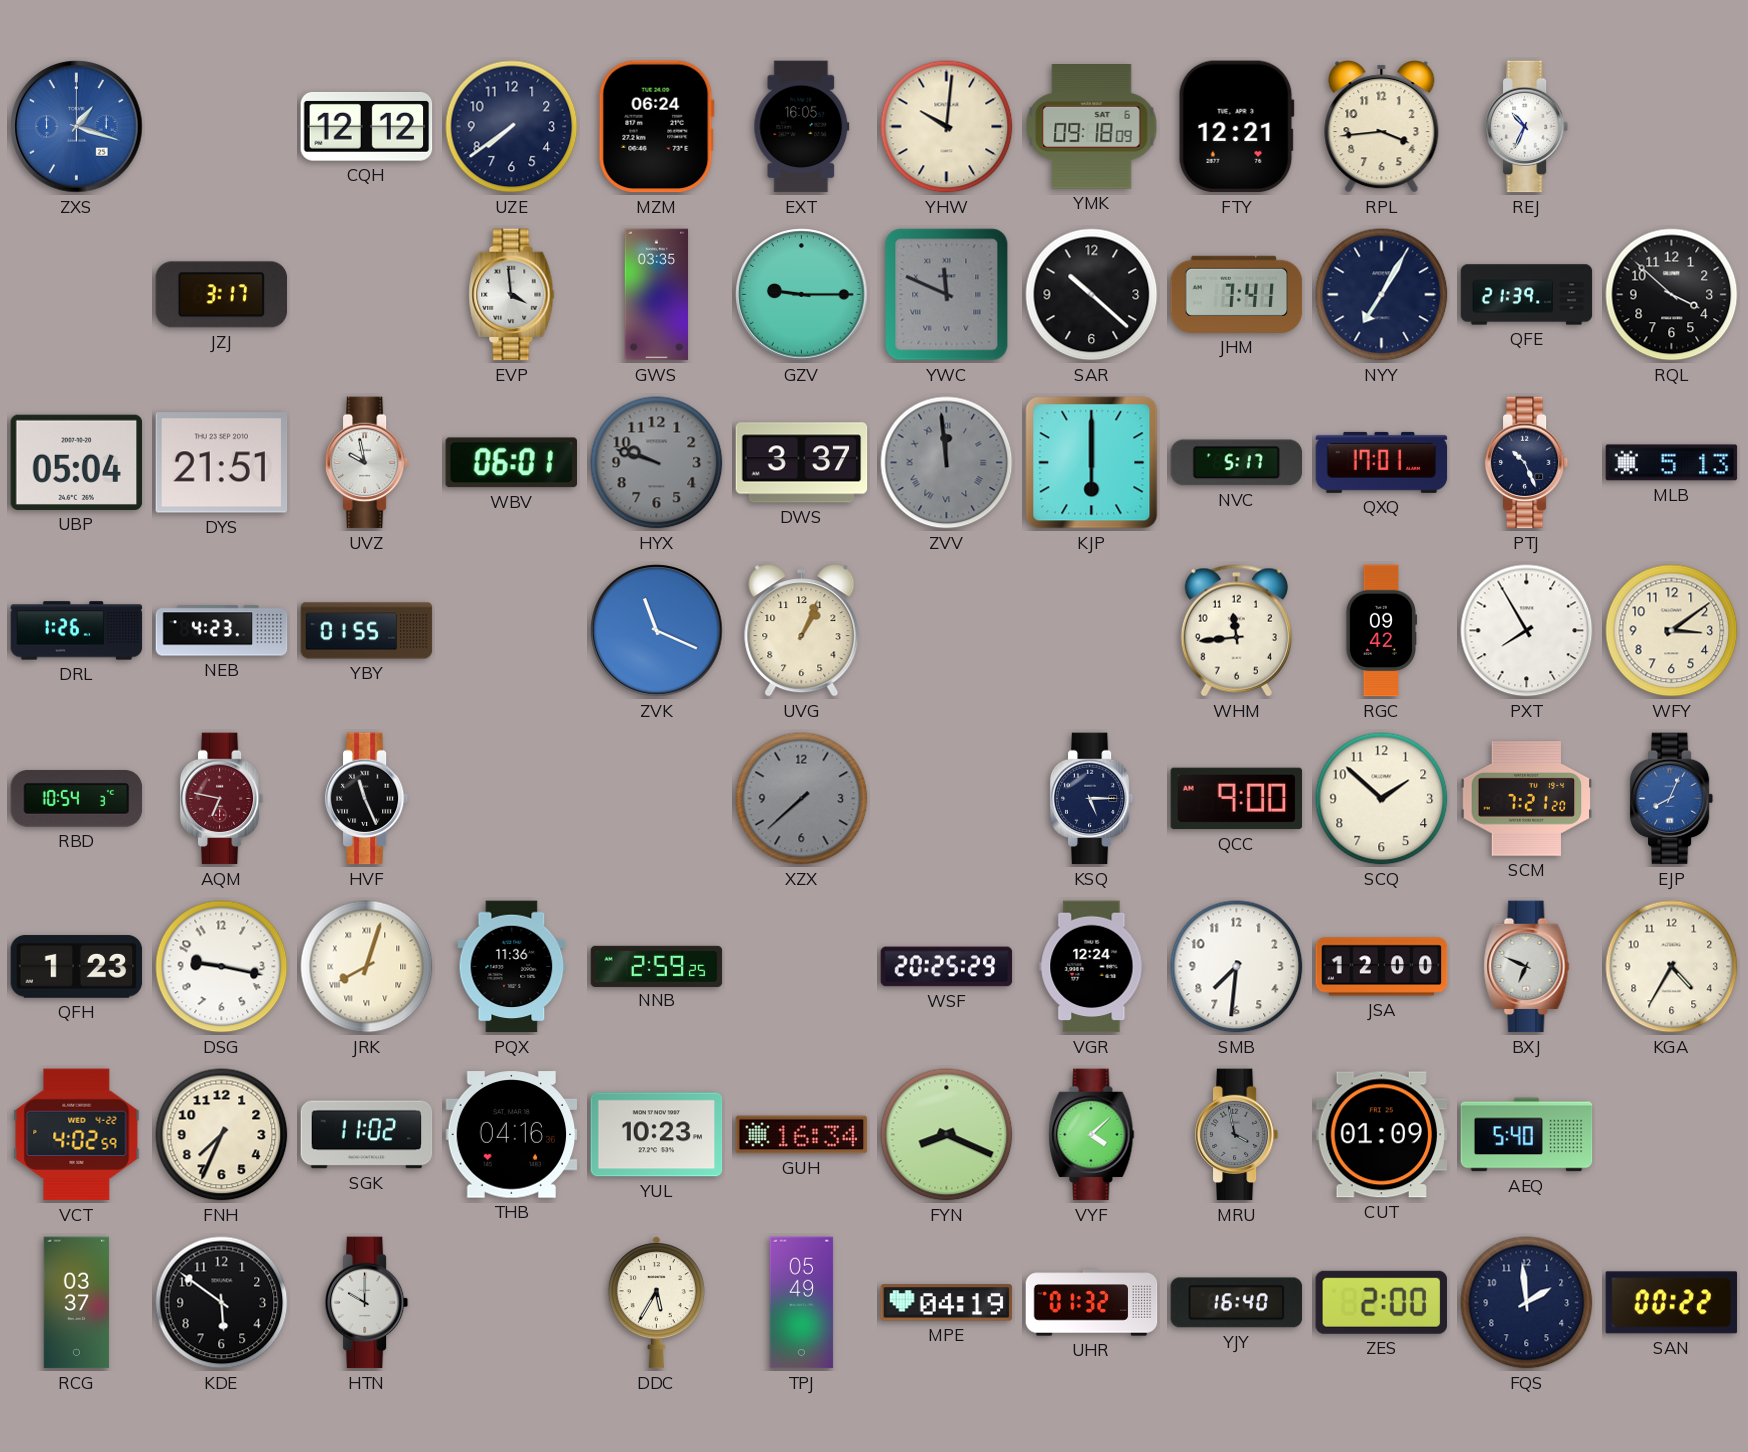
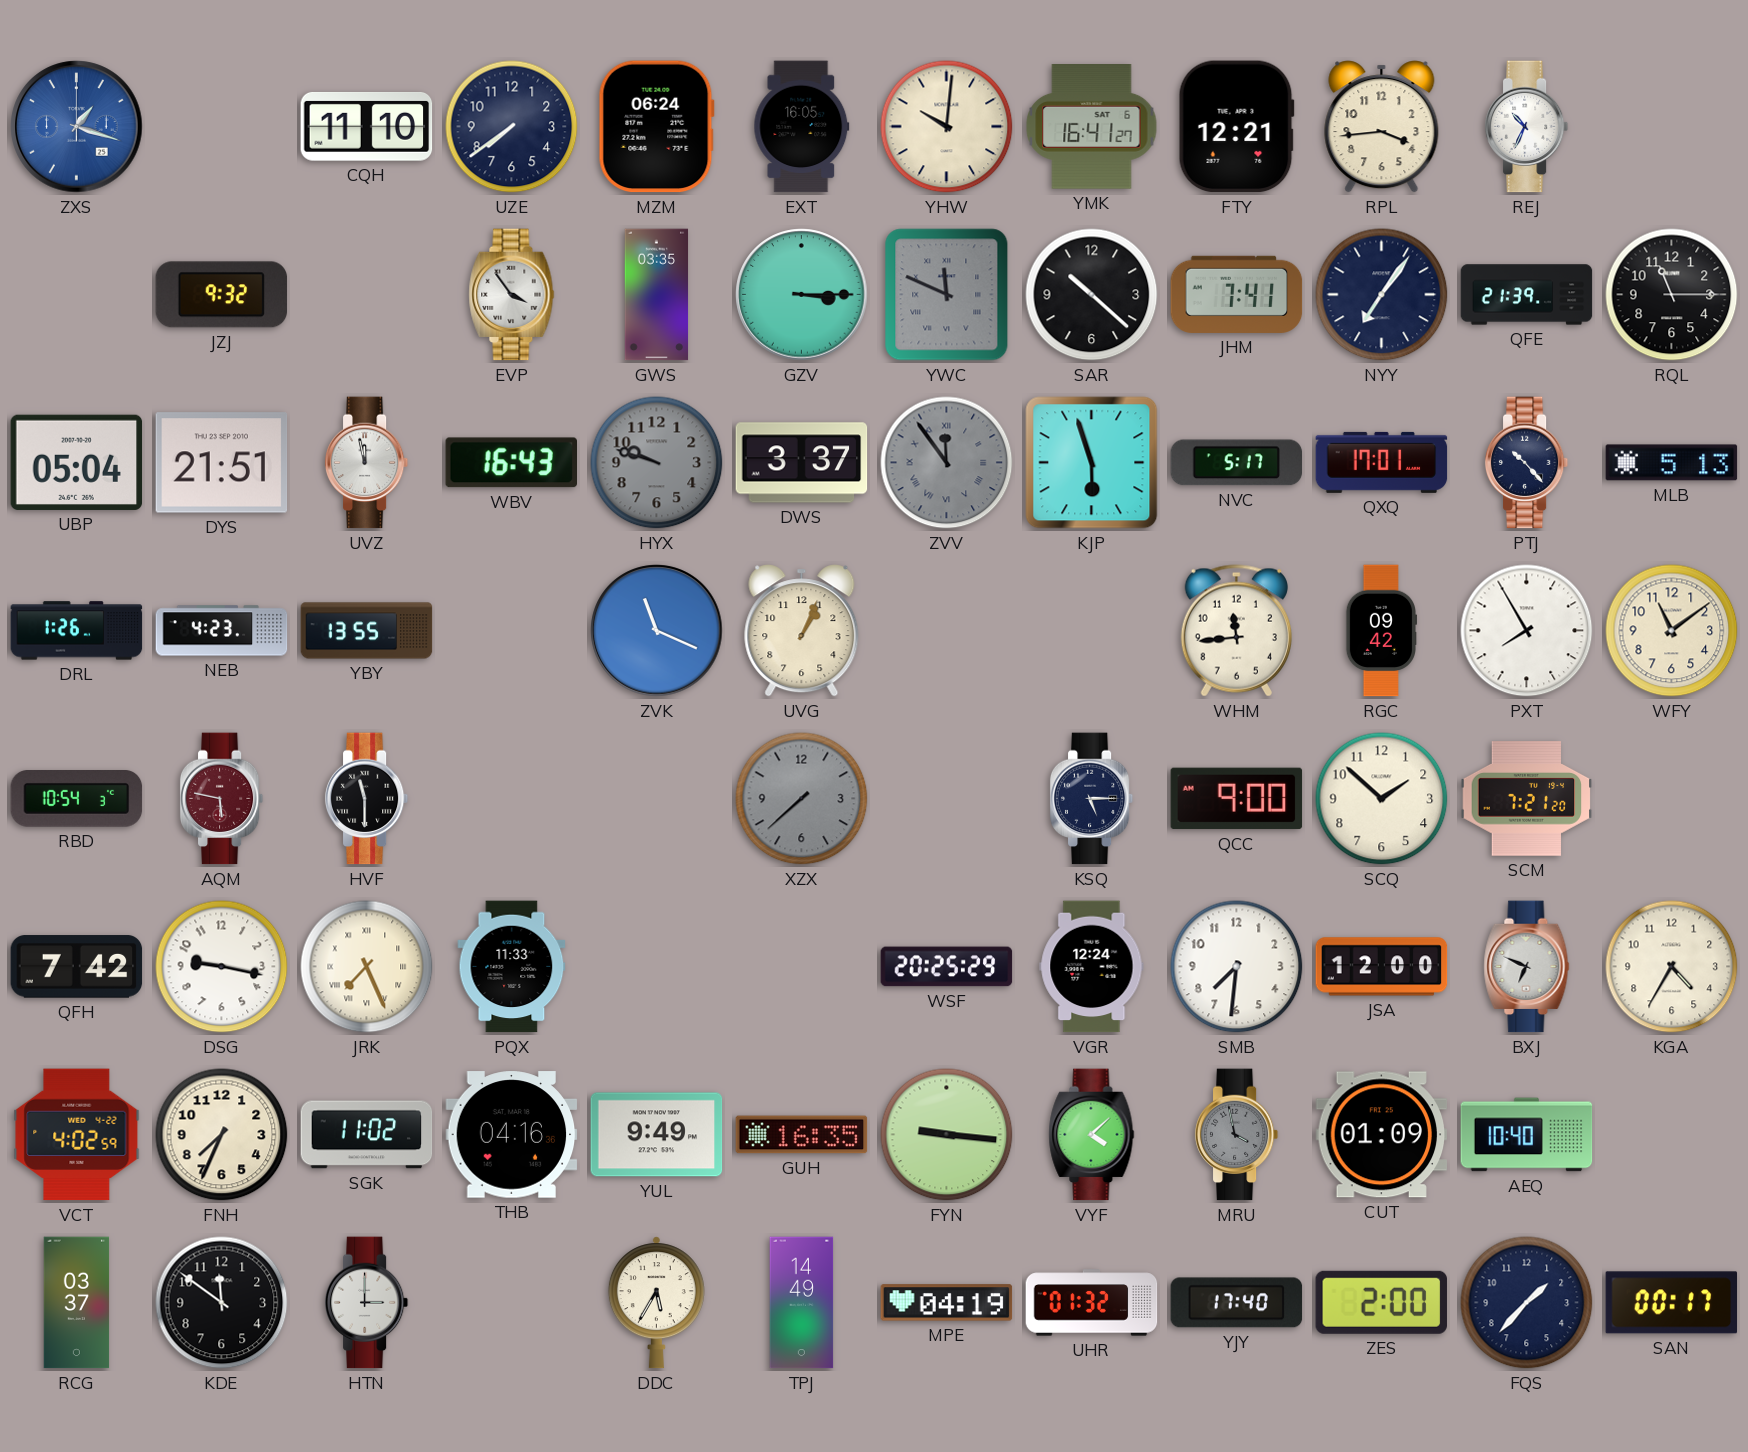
CQH: 12:12 -> 11:10
YMK: 09:18 -> 16:41
JZJ: 3:17 -> 9:32
EVP: 3:59 -> 3:54
GZV: 9:15 -> 3:15
NYY: 7:05 -> 7:06
RQL: 3:52 -> 11:15
UVZ: 9:58 -> 11:58
WBV: 06:01 -> 16:43
ZVV: 11:59 -> 11:54
KJP: 6:00 -> 5:57
PTJ: 10:26 -> 10:23
YBY: 01:55 -> 13:55
WFY: 3:09 -> 11:09
AQM: 6:47 -> 5:47
HVF: 11:26 -> 11:30
EJP: 8:04 -> none
QFH: 1:23 -> 7:42
JRK: 8:03 -> 7:26
PQX: 11:36 -> 11:33
NNB: 2:59 -> none
YUL: 10:23 -> 9:49
GUH: 16:34 -> 16:35
FYN: 8:19 -> 9:16
AEQ: 5:40 -> 10:40
KDE: 5:51 -> 11:51
HTN: 10:00 -> 3:00
TPJ: 05:49 -> 14:49
YJY: 16:40 -> 17:40
FQS: 1:59 -> 1:37
SAN: 00:22 -> 00:17
